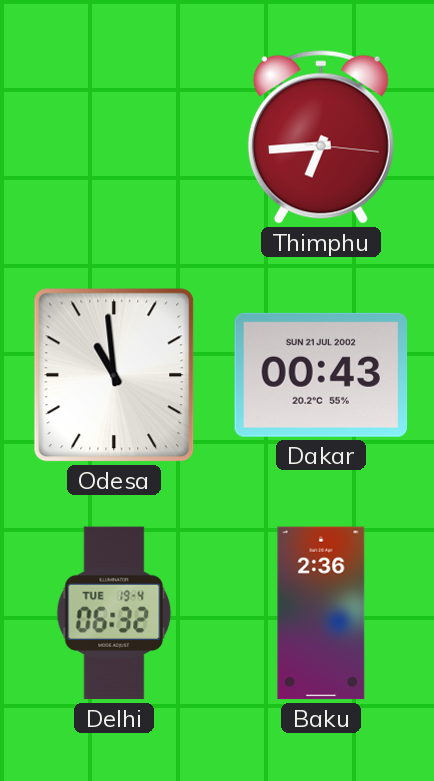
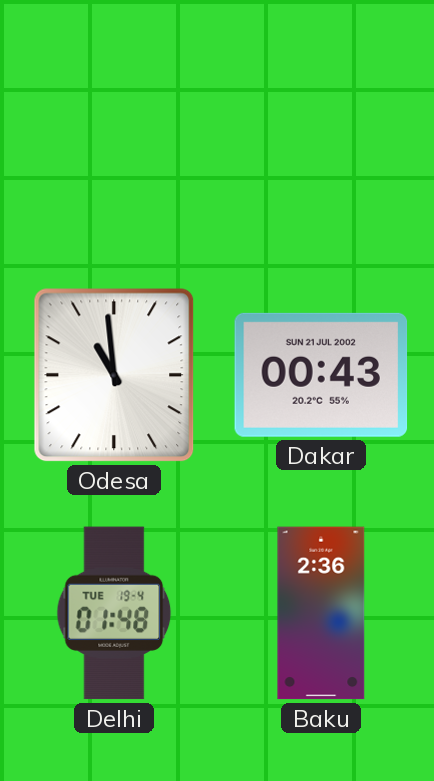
Thimphu: 6:44 -> none
Delhi: 06:32 -> 01:48
